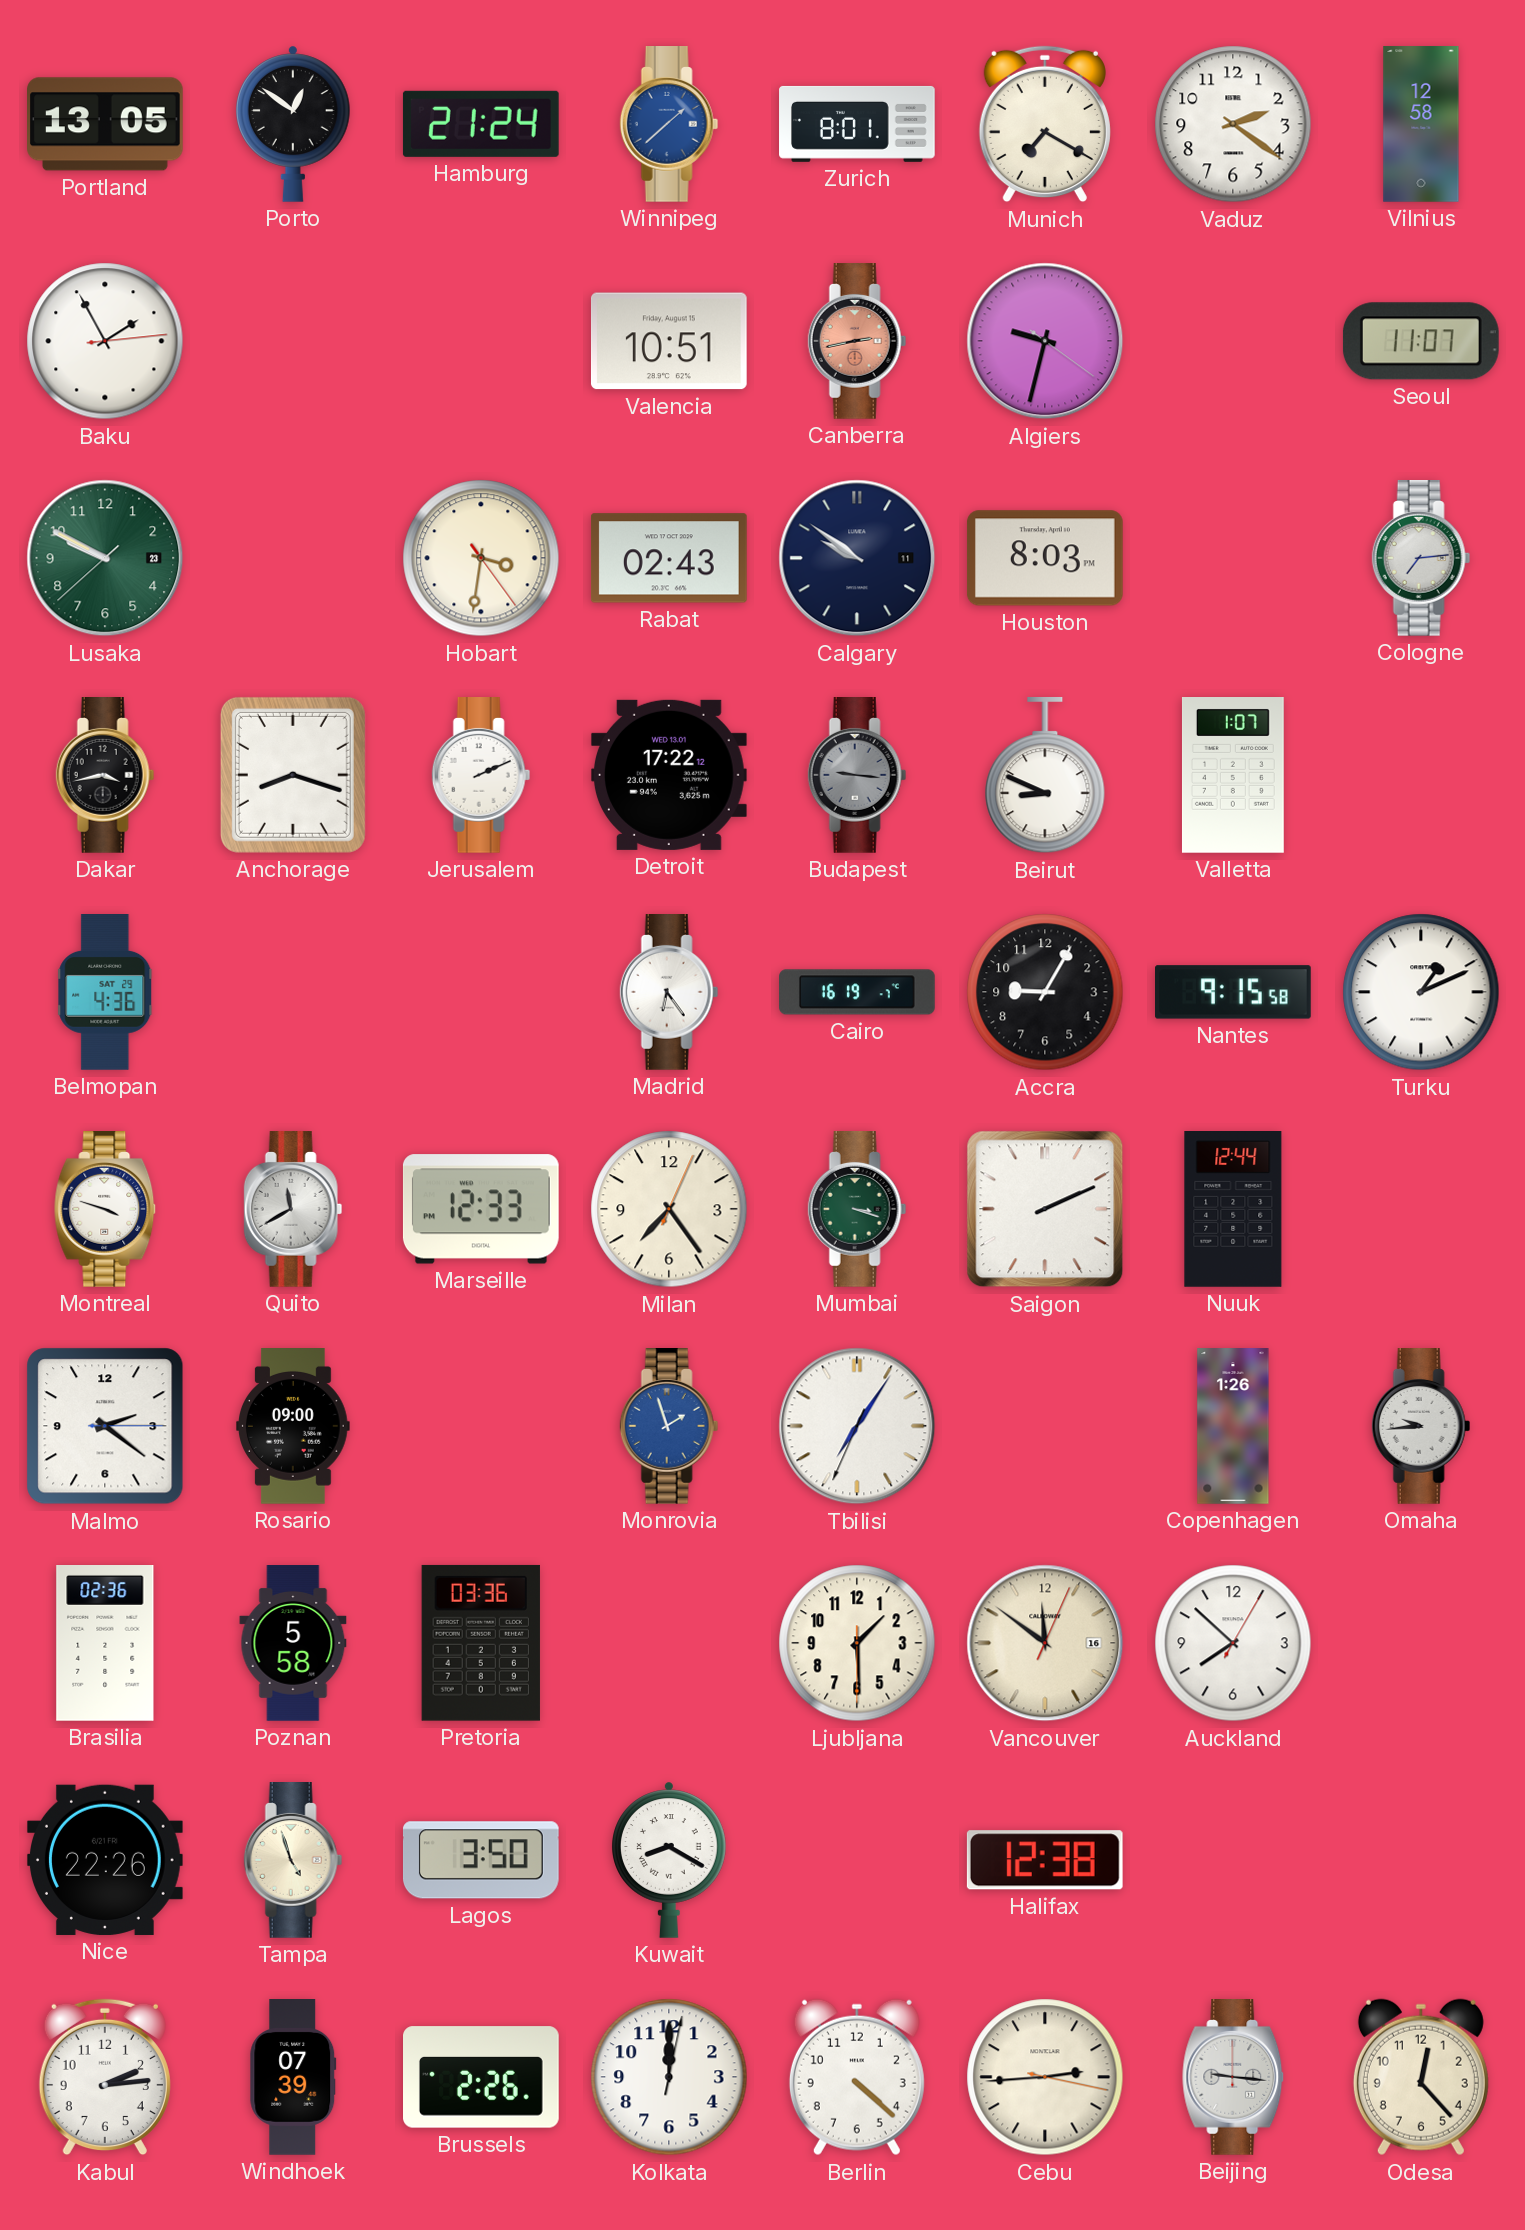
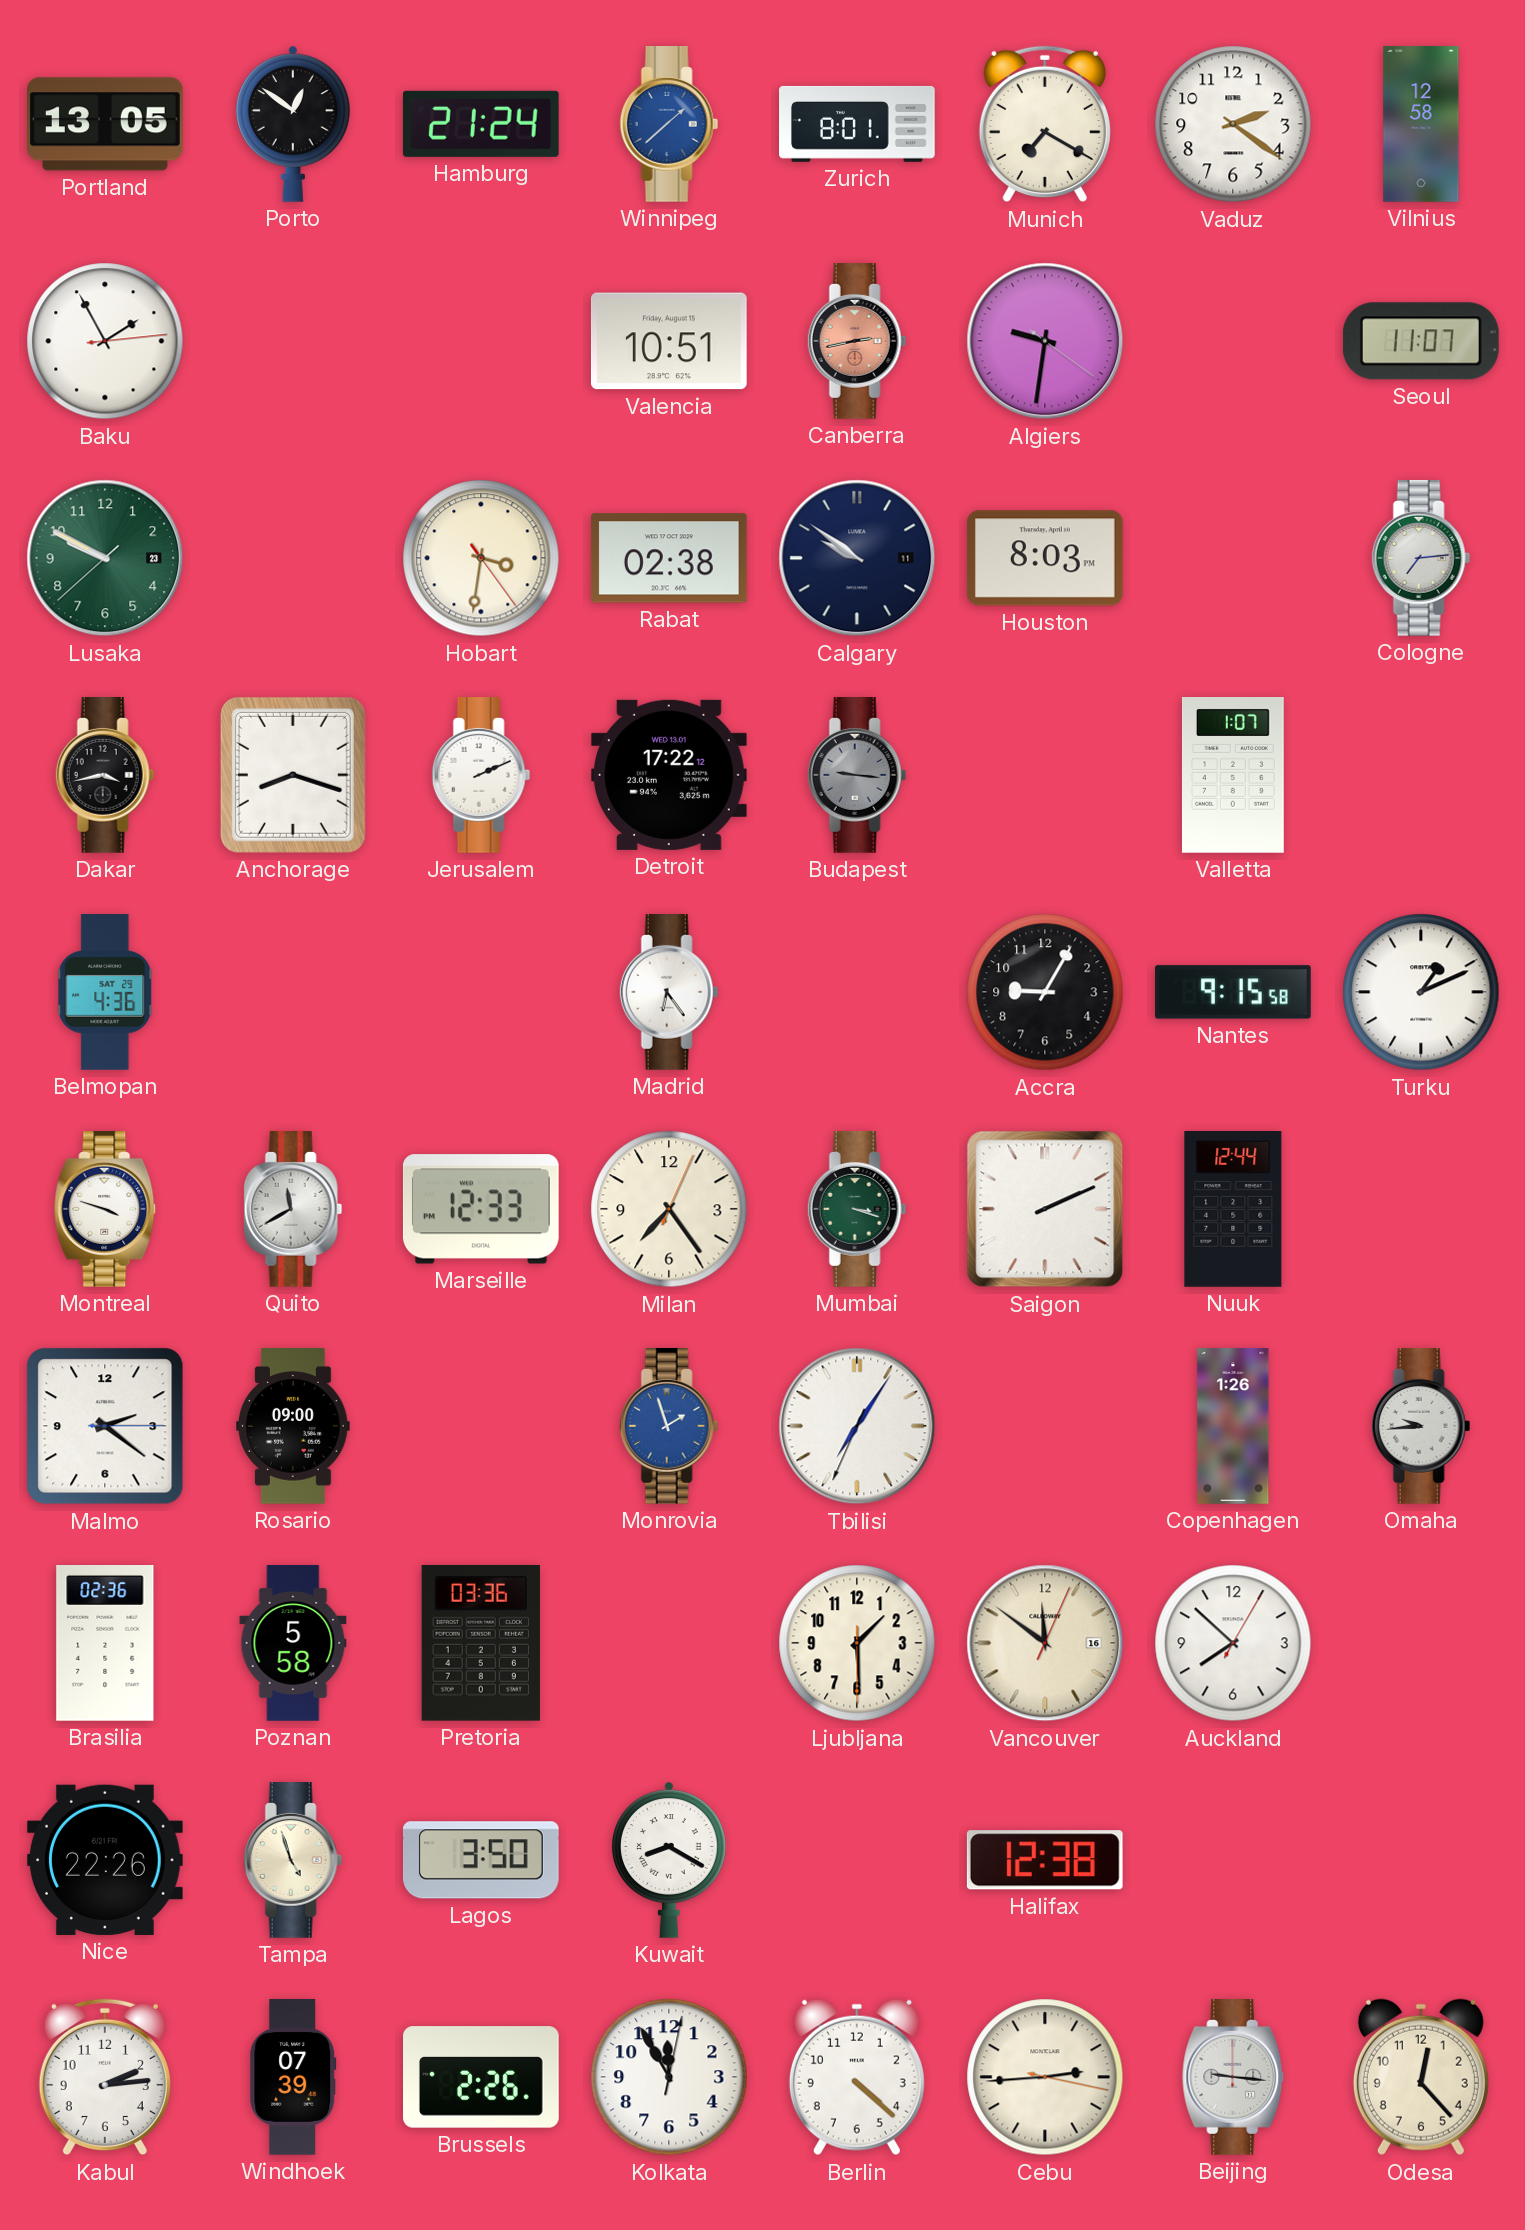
Algiers: 9:32 -> 9:31
Rabat: 02:43 -> 02:38
Beirut: 8:49 -> none
Cairo: 16:19 -> none
Kolkata: 12:00 -> 11:55
